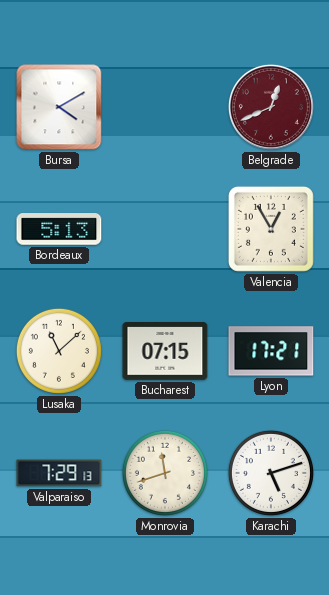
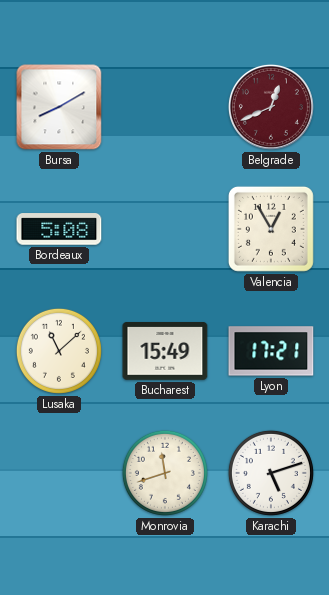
Bursa: 4:10 -> 8:10
Bordeaux: 5:13 -> 5:08
Bucharest: 07:15 -> 15:49
Valparaiso: 7:29 -> none
